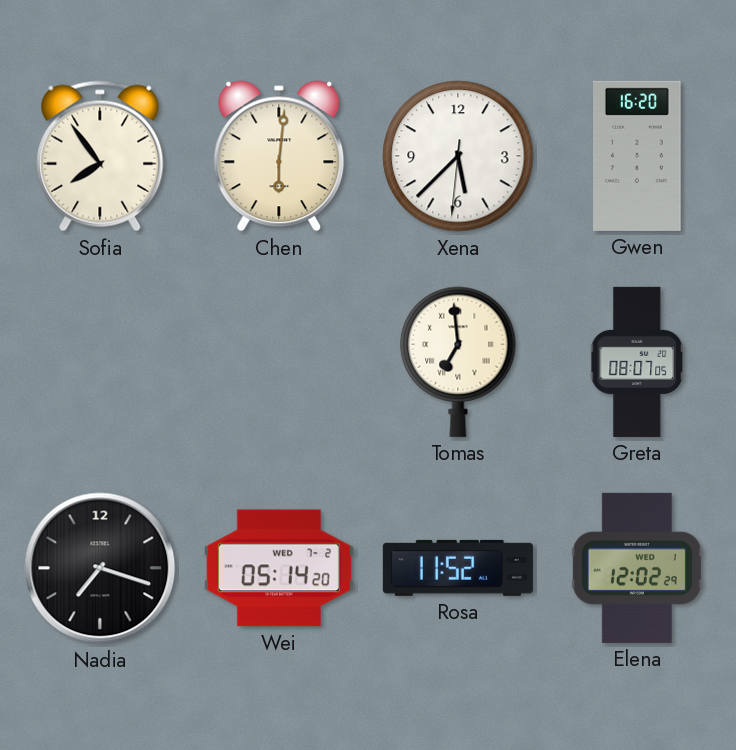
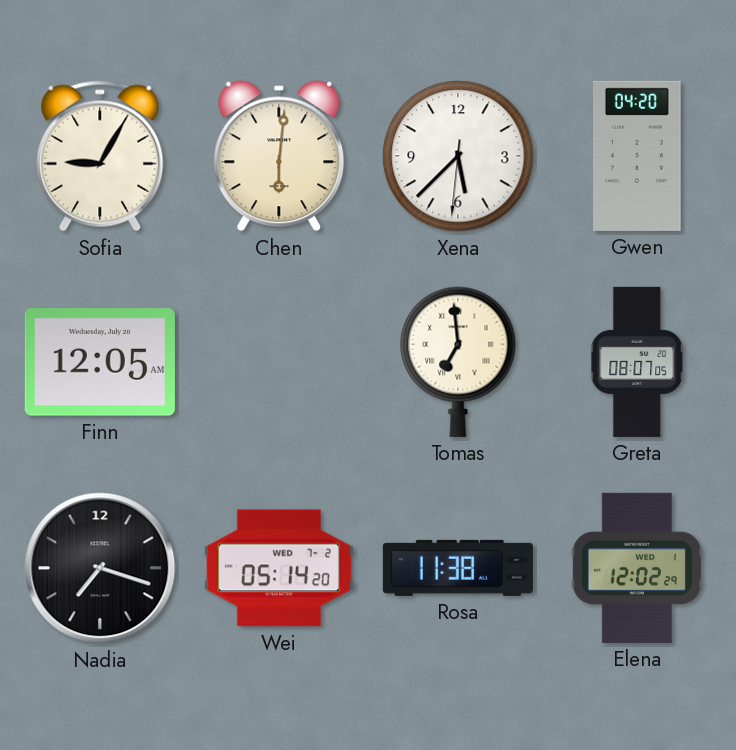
Sofia: 7:54 -> 9:05
Gwen: 16:20 -> 04:20
Finn: none -> 12:05
Rosa: 11:52 -> 11:38
